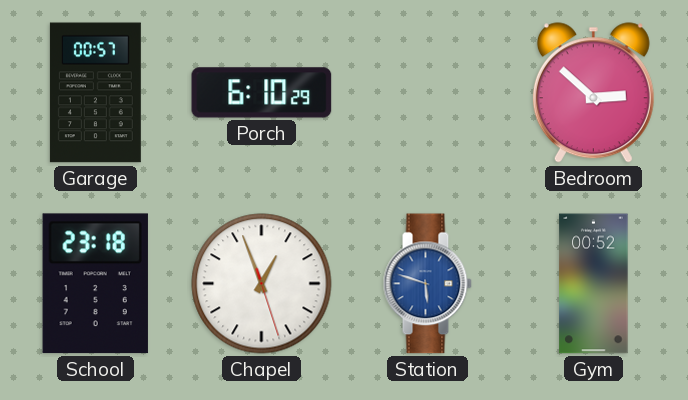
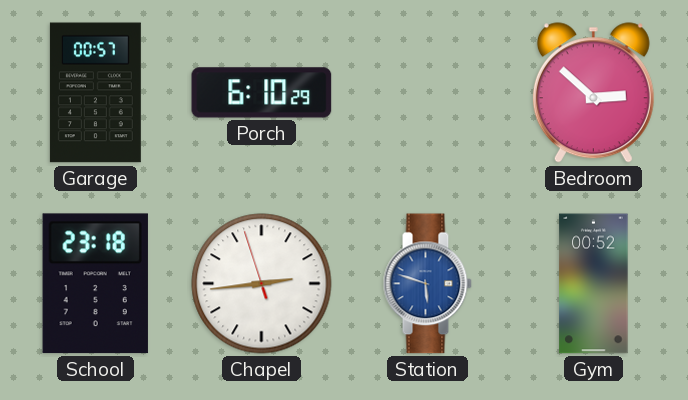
Chapel: 12:56 -> 2:43
